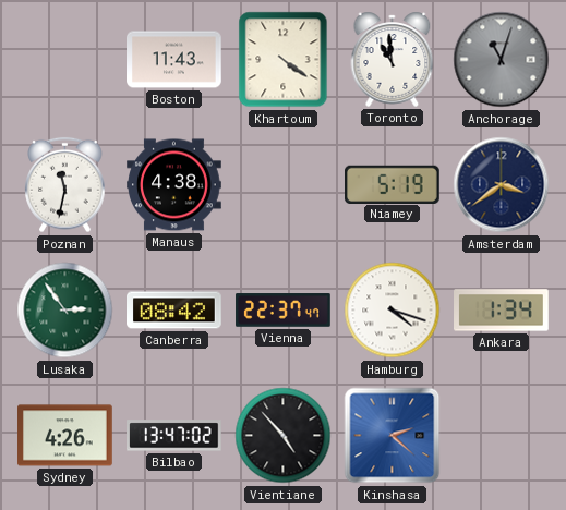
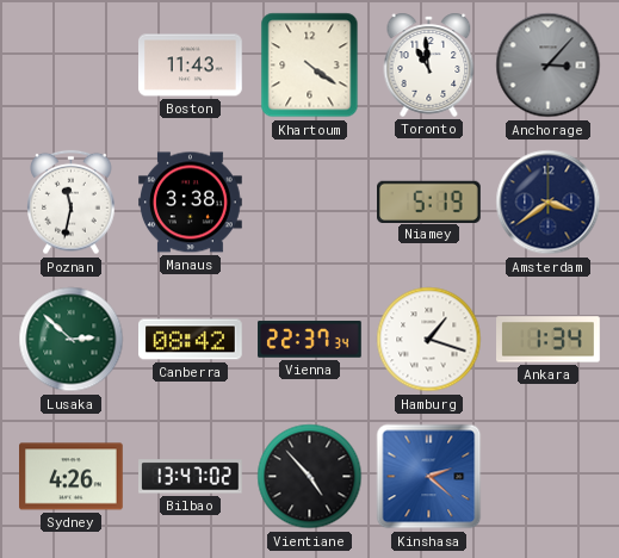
Anchorage: 11:03 -> 3:07
Manaus: 4:38 -> 3:38
Lusaka: 2:54 -> 2:52
Vienna: 22:37:47 -> 22:37:34
Hamburg: 4:18 -> 1:18
